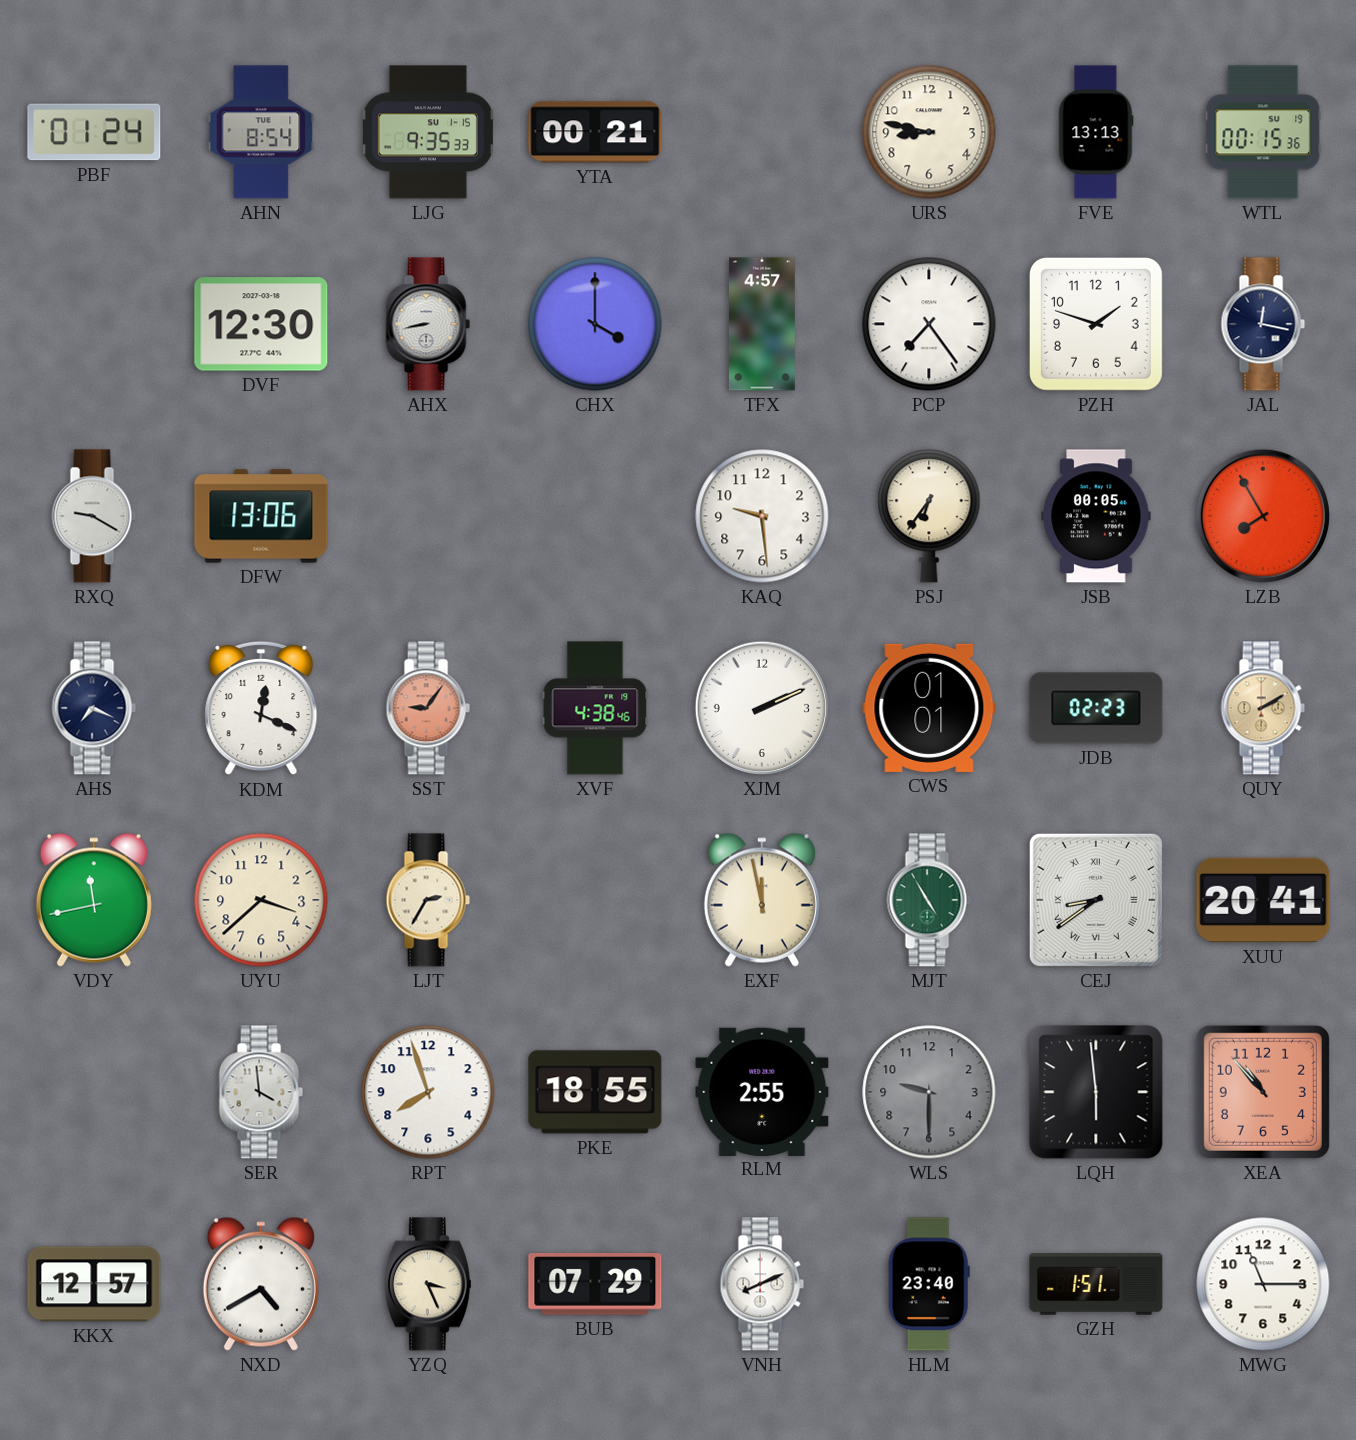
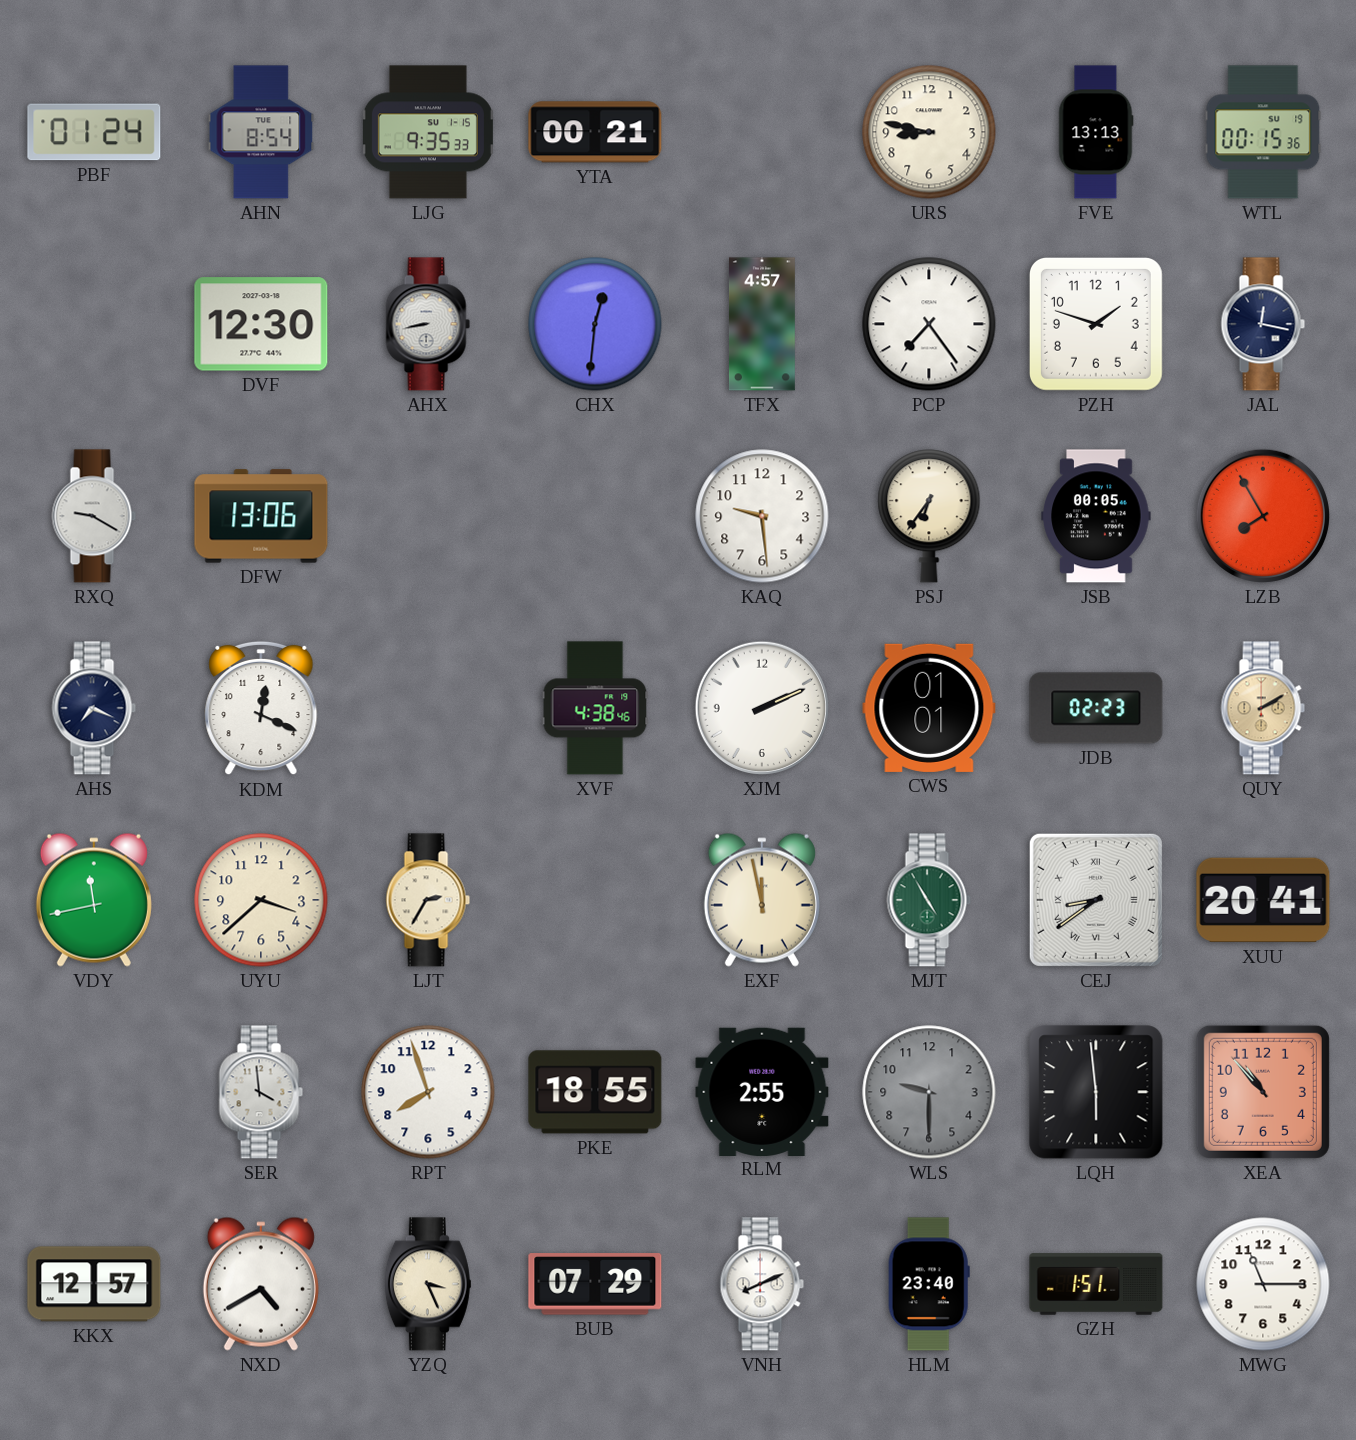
CHX: 4:00 -> 12:31
SST: 9:06 -> none
